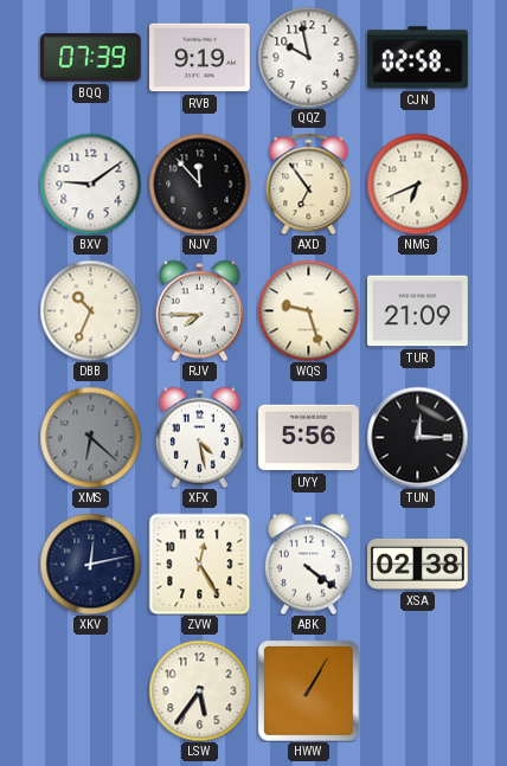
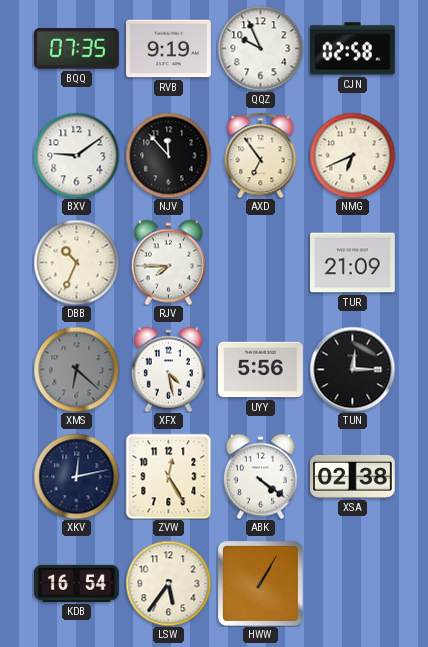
BQQ: 07:39 -> 07:35
QQZ: 9:58 -> 9:56
WQS: 9:27 -> none
KDB: none -> 16:54
